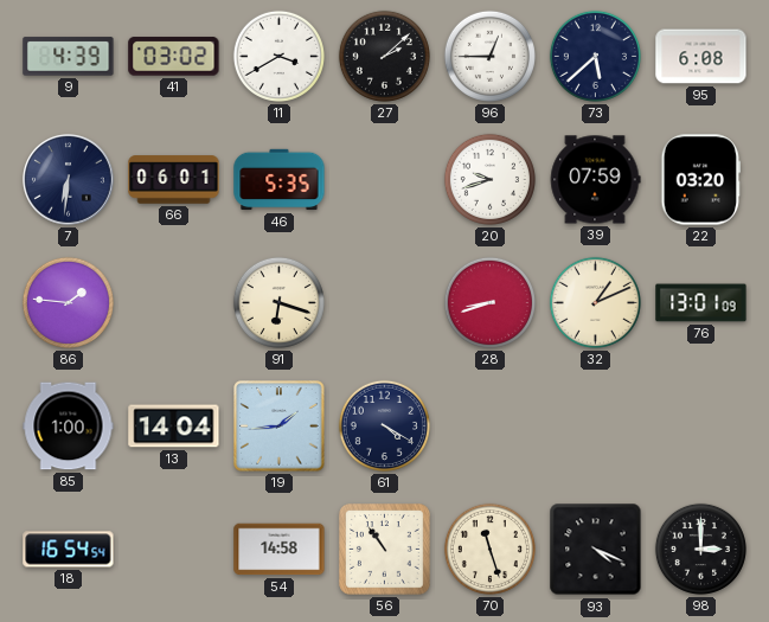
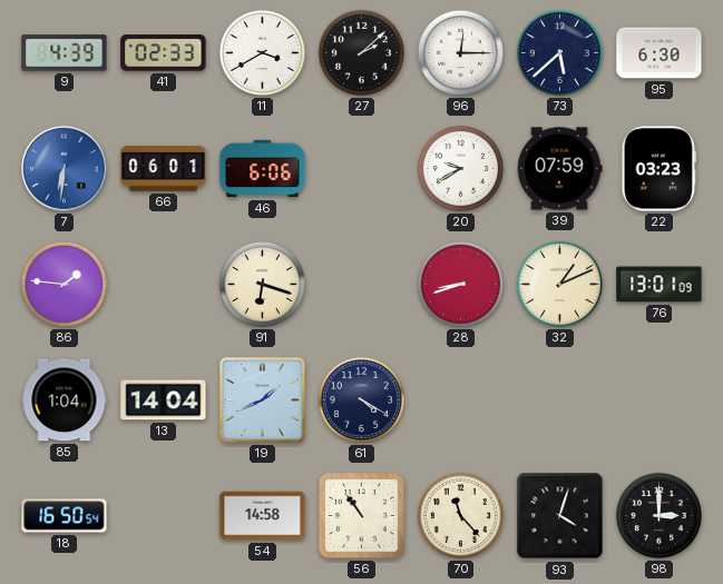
41: 03:02 -> 02:33
96: 12:45 -> 12:15
95: 6:08 -> 6:30
7 dial: navy -> blue
46: 5:35 -> 6:06
20: 9:42 -> 9:40
22: 03:20 -> 03:23
85: 1:00 -> 1:04
19: 1:44 -> 1:41
18: 16:54 -> 16:50
70: 11:27 -> 11:23
93: 4:19 -> 4:03
